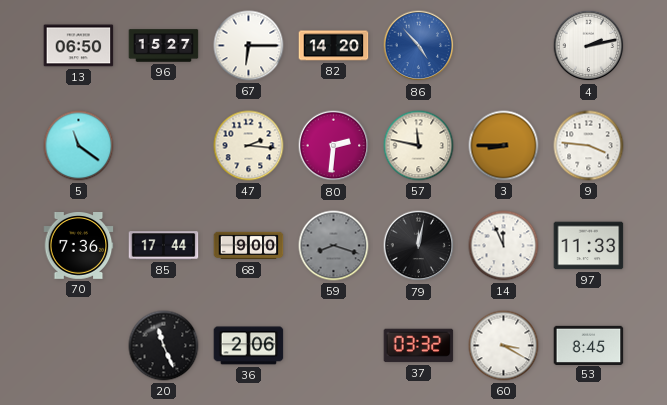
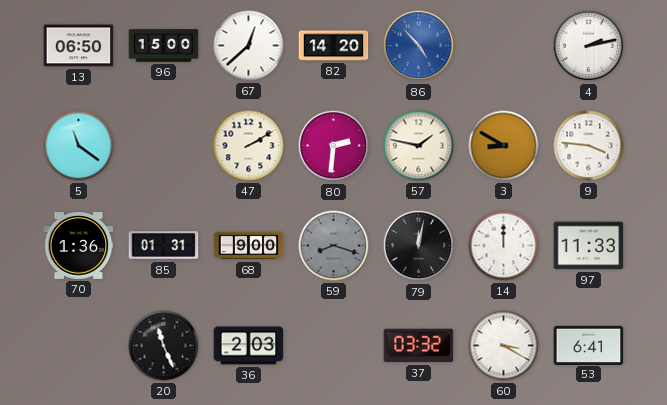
96: 15:27 -> 15:00
67: 6:15 -> 12:38
47: 2:16 -> 2:10
57: 11:47 -> 1:47
3: 8:45 -> 8:50
70: 7:36 -> 1:36
85: 17:44 -> 01:31
14: 11:56 -> 12:00
36: 2:06 -> 2:03
53: 8:45 -> 6:41
